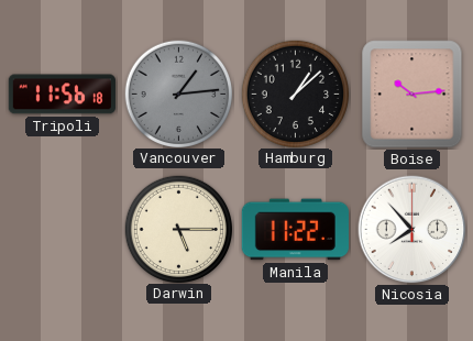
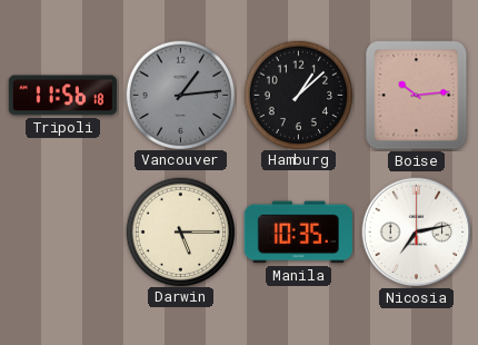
Manila: 11:22 -> 10:35
Nicosia: 7:53 -> 7:13
